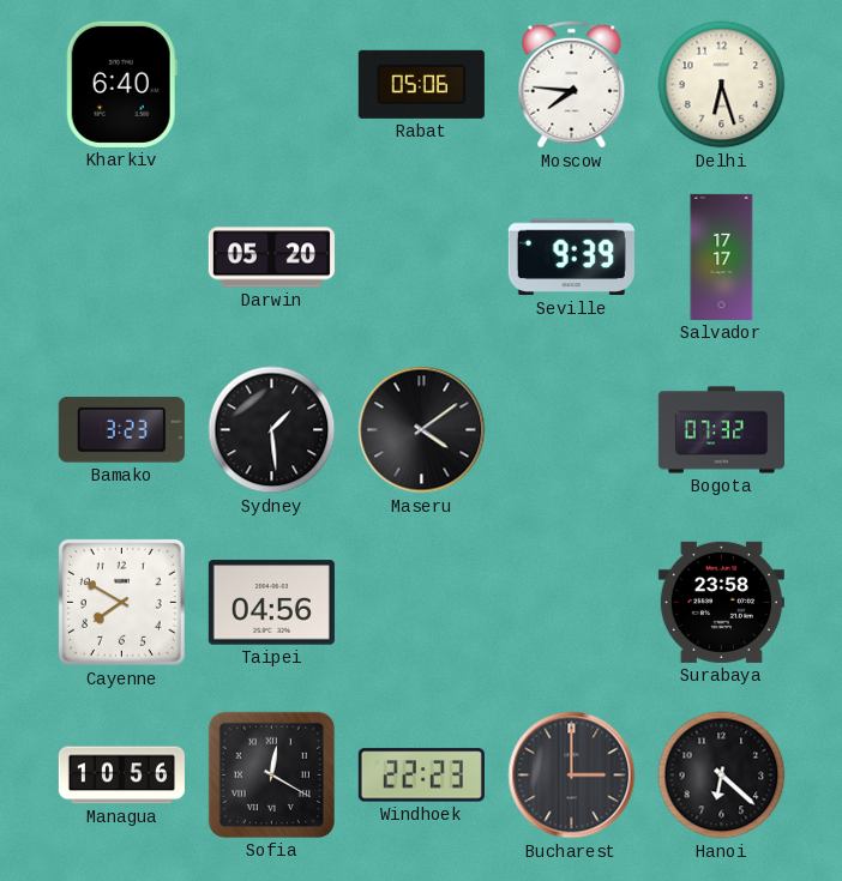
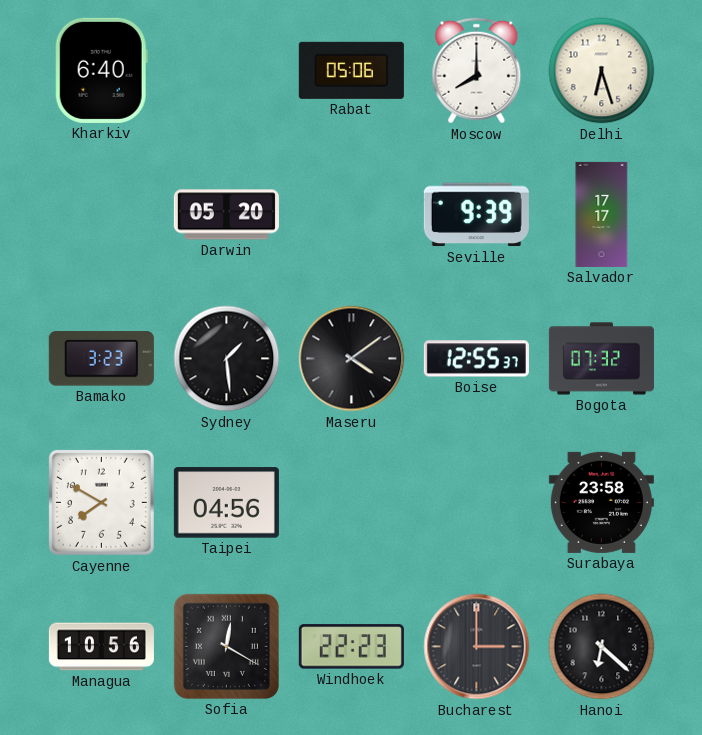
Moscow: 7:46 -> 8:00
Boise: none -> 12:55
